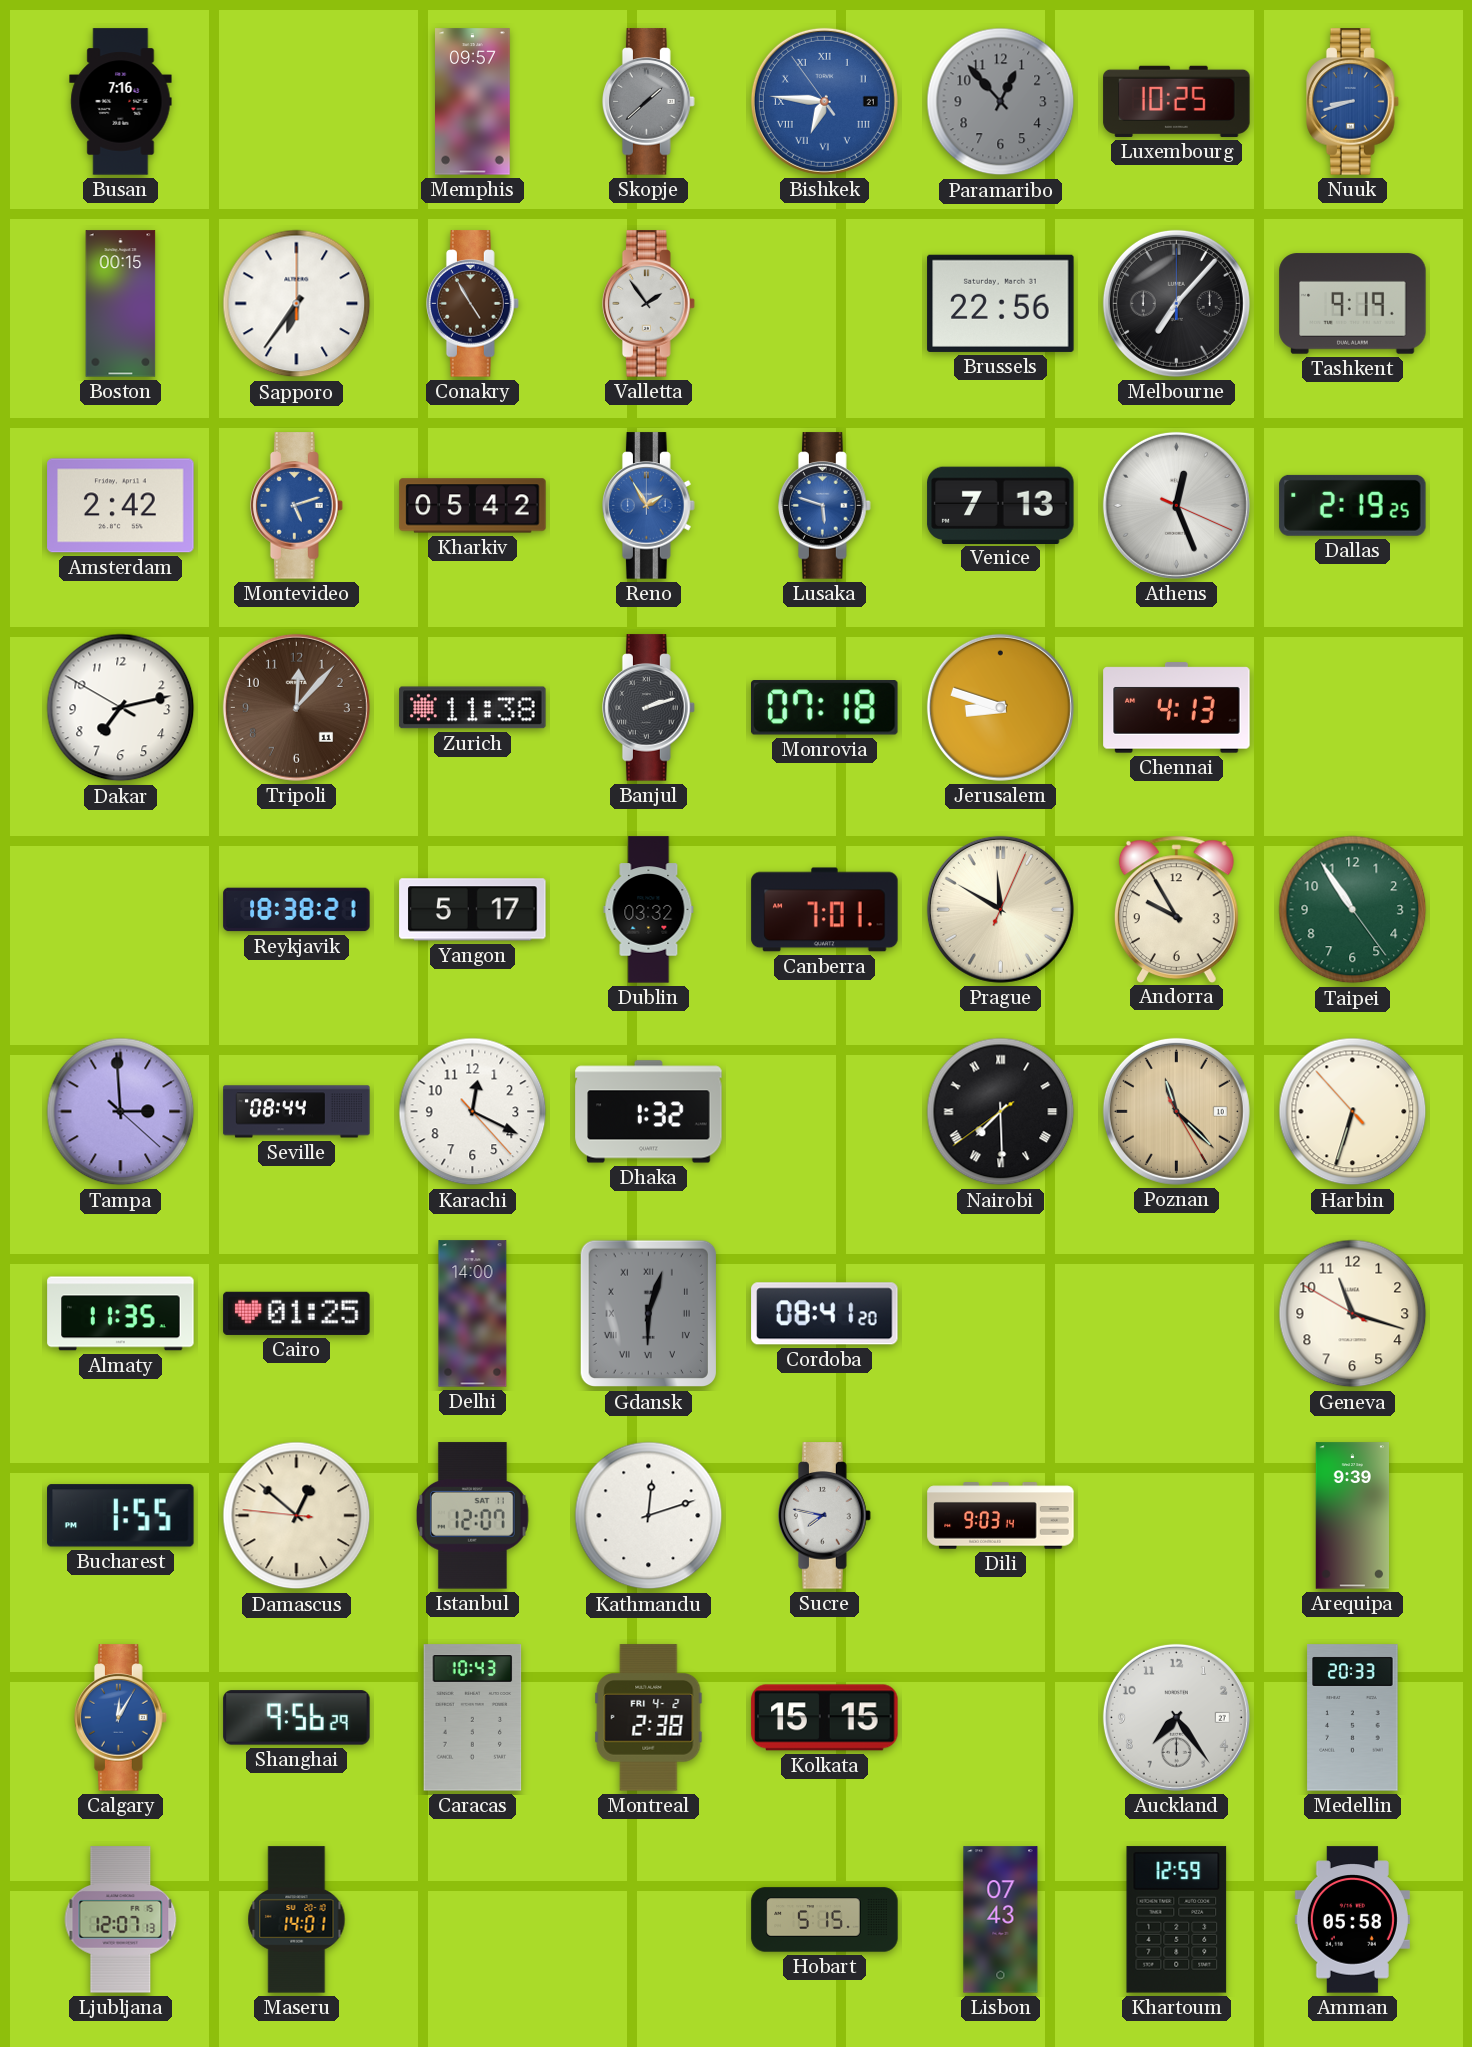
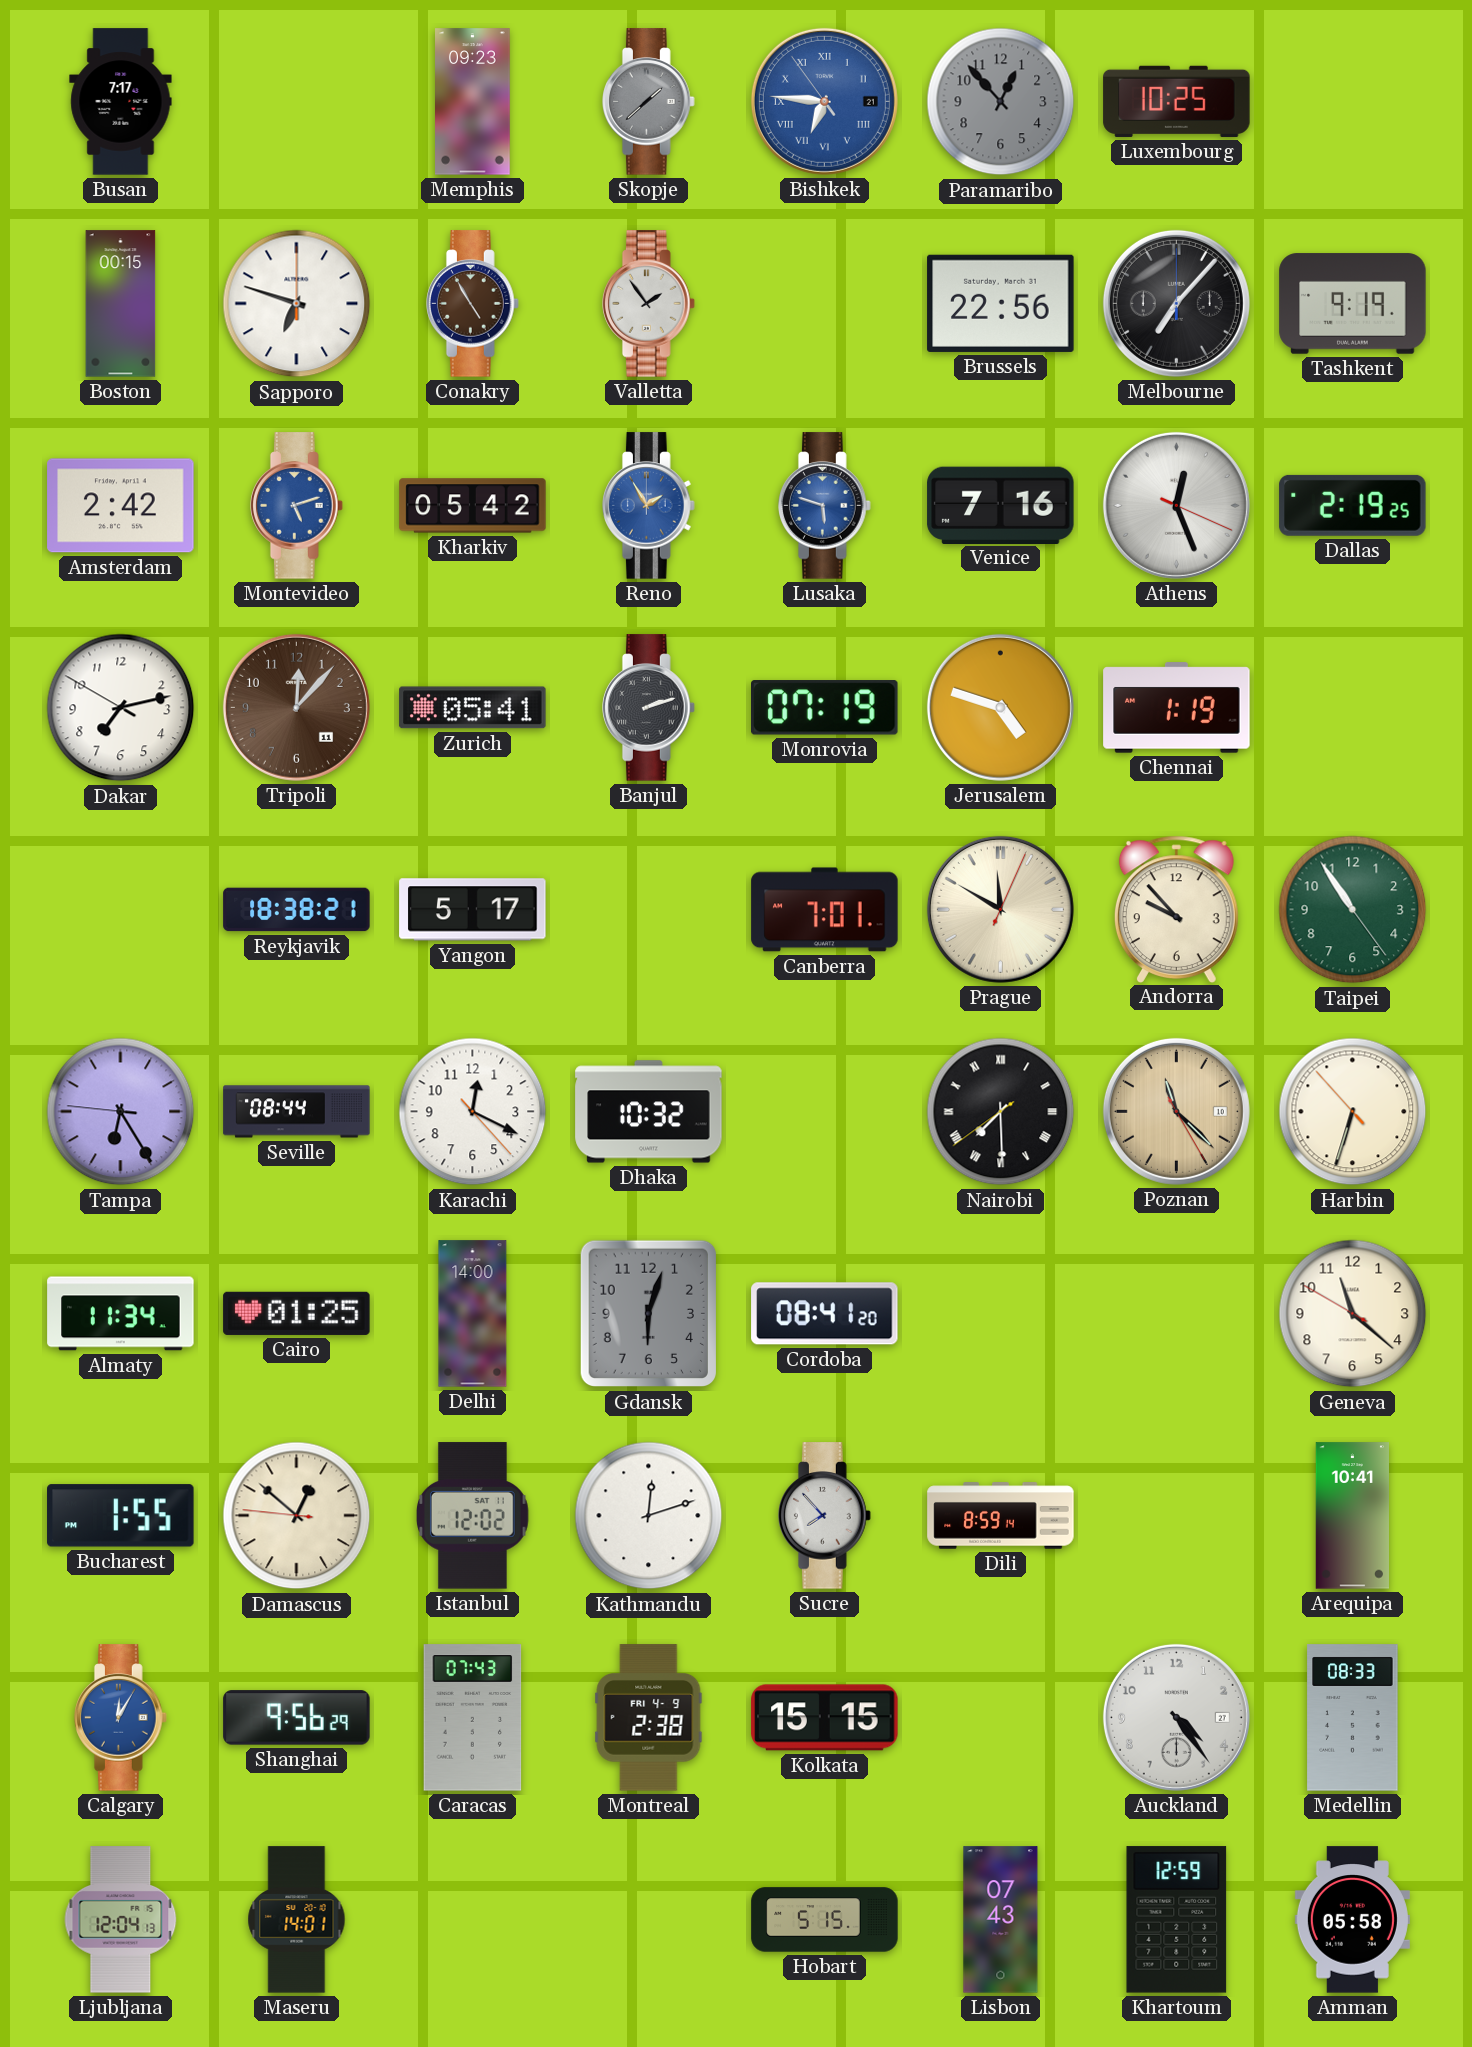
Busan: 7:16 -> 7:17
Memphis: 09:57 -> 09:23
Nuuk: 8:42 -> none
Sapporo: 6:36 -> 6:48
Venice: 7:13 -> 7:16
Zurich: 11:38 -> 05:41
Monrovia: 07:18 -> 07:19
Jerusalem: 8:48 -> 4:48
Chennai: 4:13 -> 1:19
Dublin: 03:32 -> none
Andorra: 9:55 -> 9:53
Tampa: 2:59 -> 6:24
Dhaka: 1:32 -> 10:32
Almaty: 11:35 -> 11:34
Gdansk numerals: Roman -> Arabic
Geneva: 11:17 -> 11:21
Istanbul: 12:07 -> 12:02
Sucre: 7:47 -> 7:53
Dili: 9:03 -> 8:59
Arequipa: 9:39 -> 10:41
Caracas: 10:43 -> 07:43
Montreal date: FRI 4-2 -> FRI 4-9
Auckland: 7:24 -> 4:24
Medellin: 20:33 -> 08:33
Ljubljana: 12:07 -> 12:04
